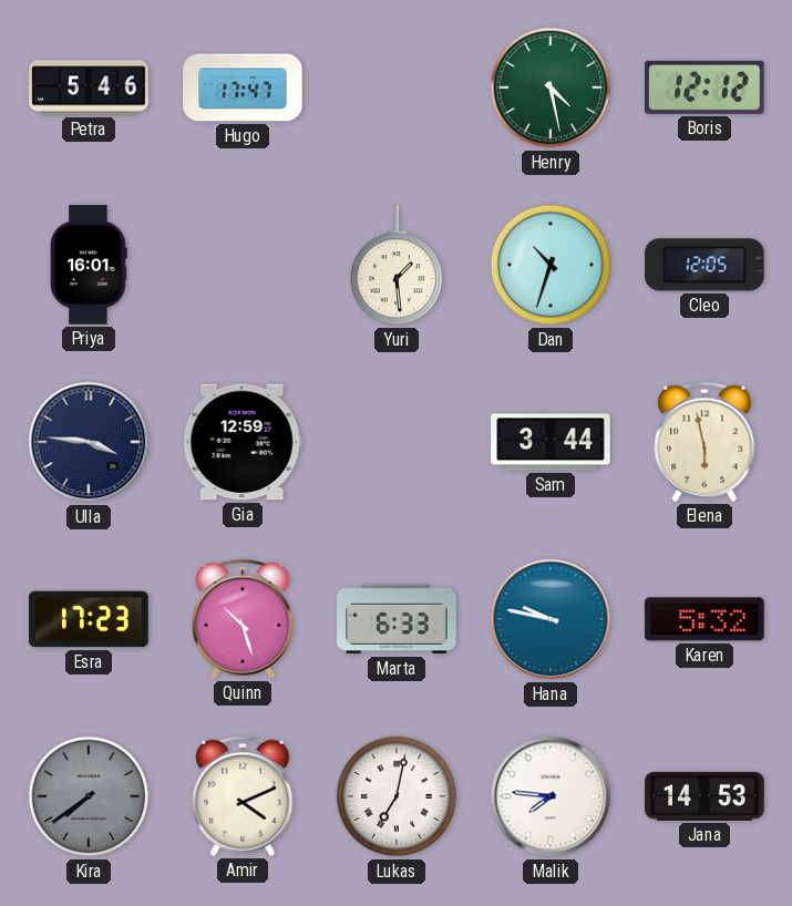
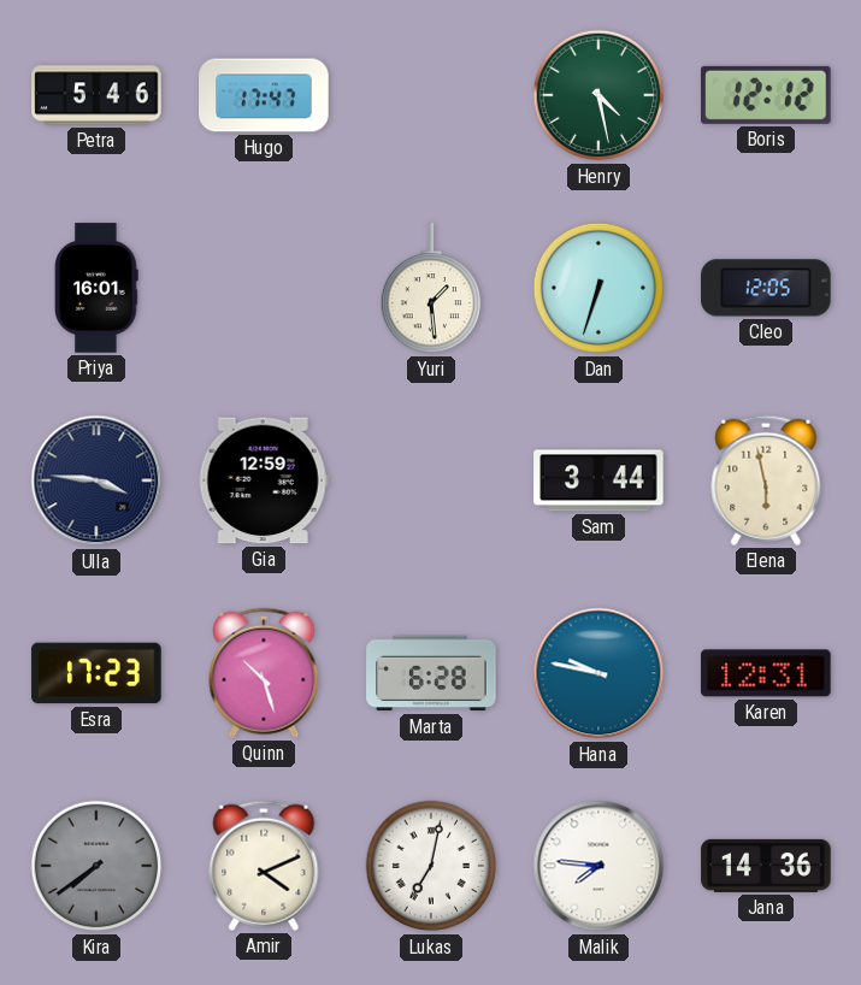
Dan: 10:33 -> 6:33
Marta: 6:33 -> 6:28
Karen: 5:32 -> 12:31
Jana: 14:53 -> 14:36
